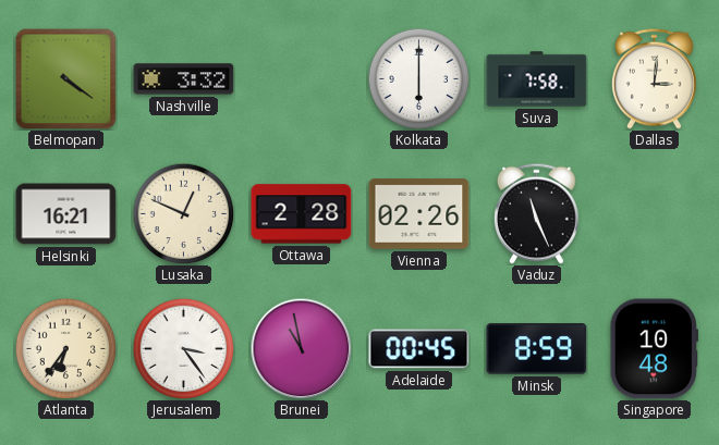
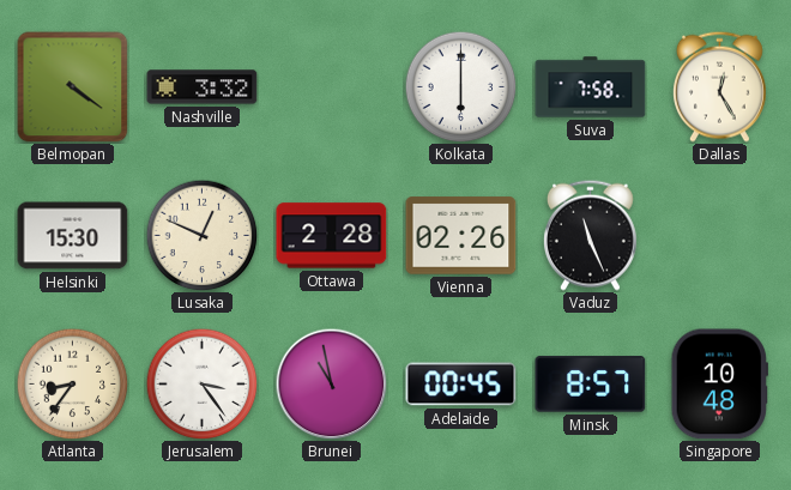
Dallas: 3:01 -> 12:25
Helsinki: 16:21 -> 15:30
Atlanta: 6:36 -> 8:36
Minsk: 8:59 -> 8:57
